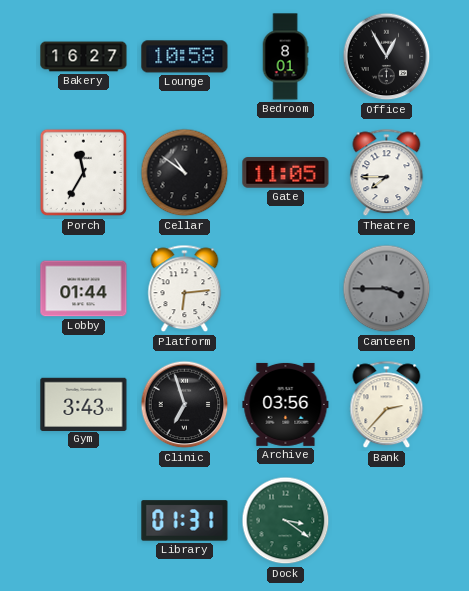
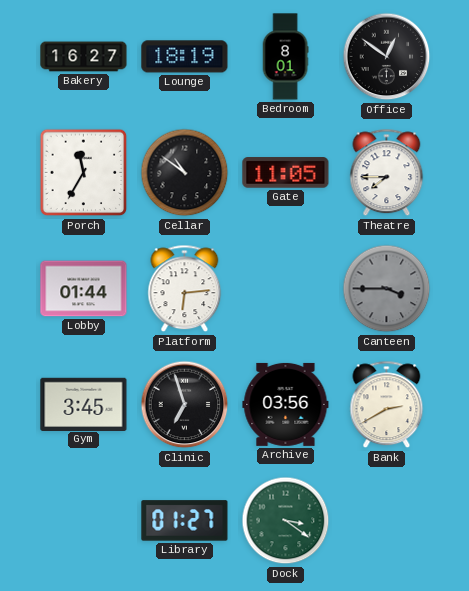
Lounge: 10:58 -> 18:19
Office: 12:55 -> 12:51
Gym: 3:43 -> 3:45
Bank: 2:37 -> 2:40
Library: 01:31 -> 01:27
